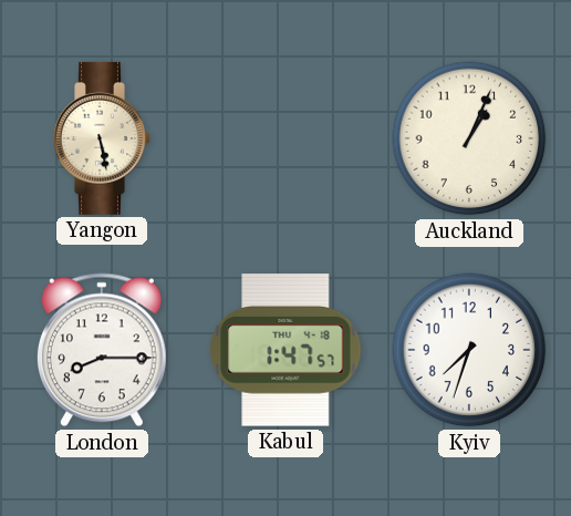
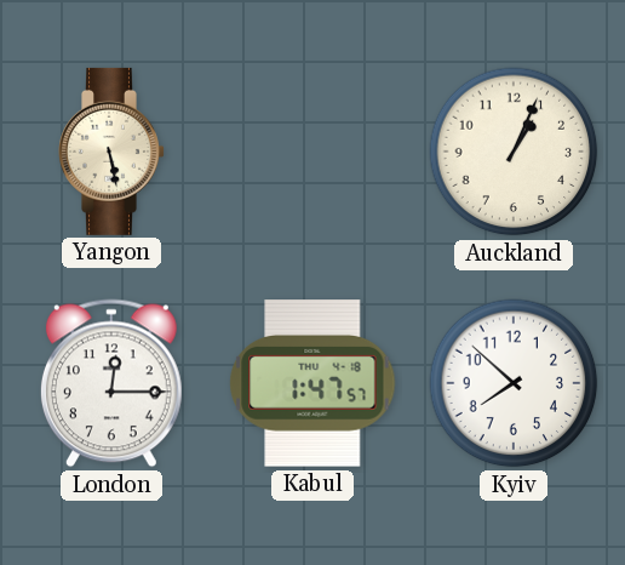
London: 8:15 -> 12:15
Kyiv: 7:33 -> 7:52
